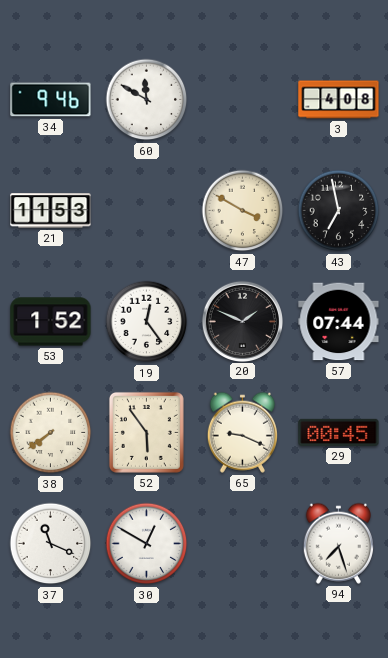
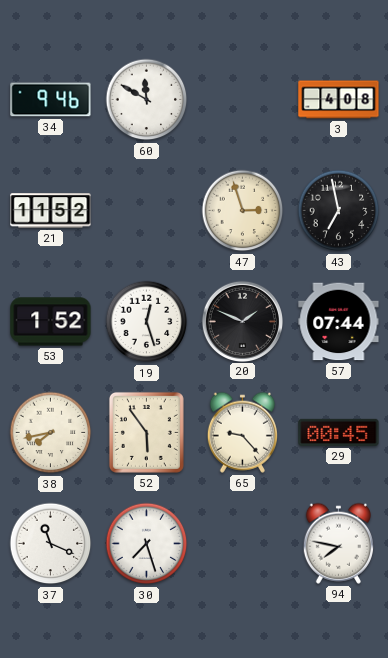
21: 11:53 -> 11:52
47: 3:50 -> 2:57
19: 12:24 -> 12:27
38: 7:39 -> 7:43
65: 9:19 -> 9:23
30: 12:50 -> 7:27
94: 7:27 -> 7:47
